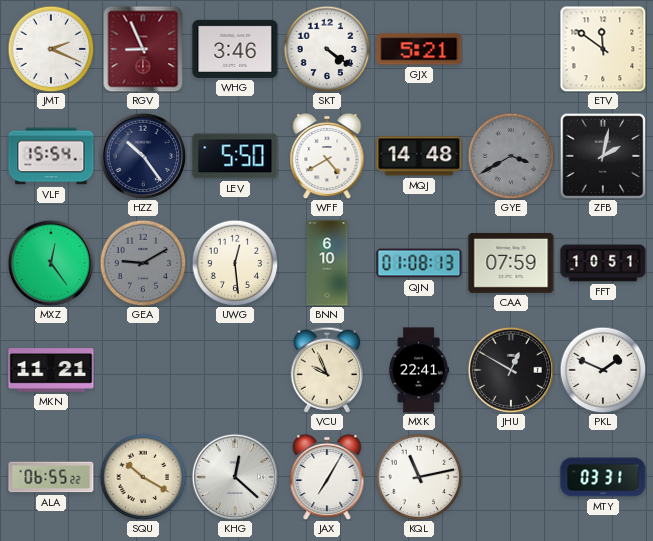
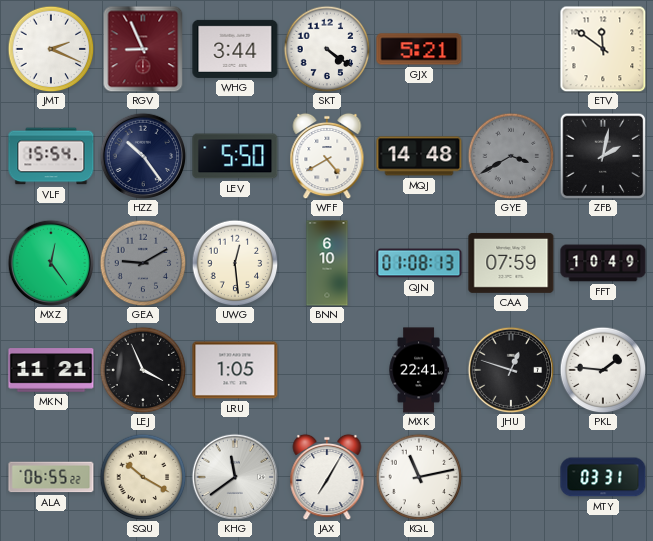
WHG: 3:46 -> 3:44
FFT: 10:51 -> 10:49
LEJ: none -> 3:56
LRU: none -> 1:05
VCU: 9:56 -> none
JHU: 12:50 -> 12:48
PKL: 1:49 -> 1:46
KHG: 12:22 -> 11:39
